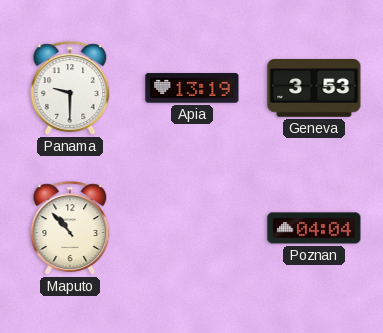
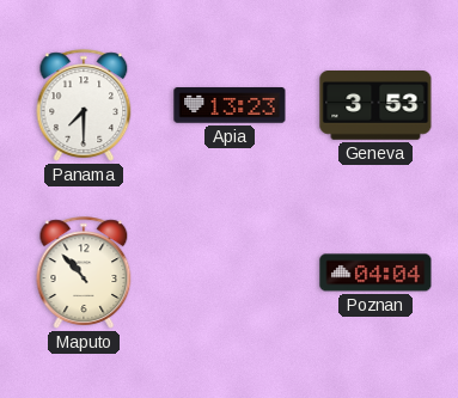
Panama: 9:30 -> 7:30
Apia: 13:19 -> 13:23
